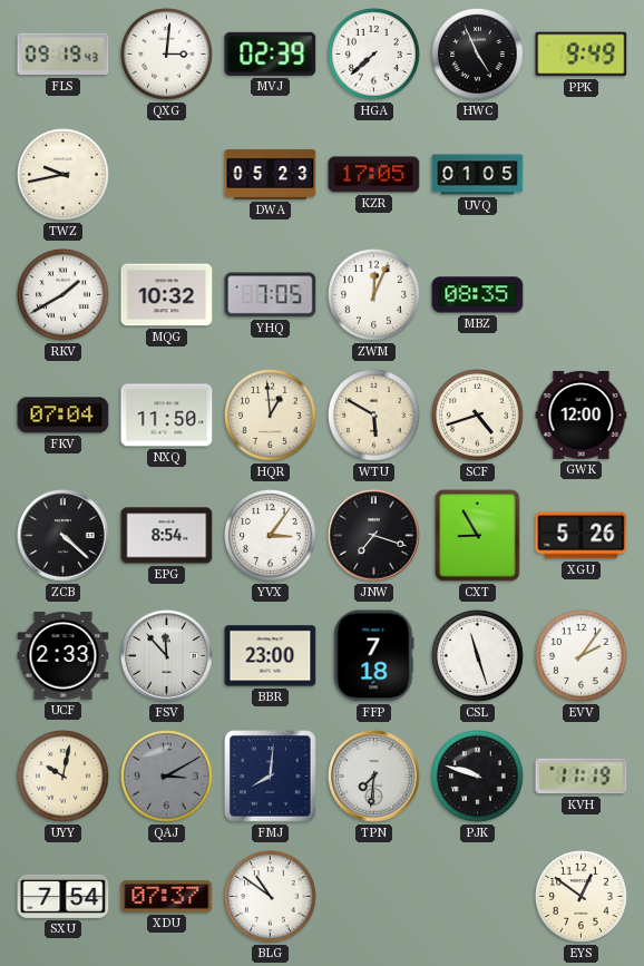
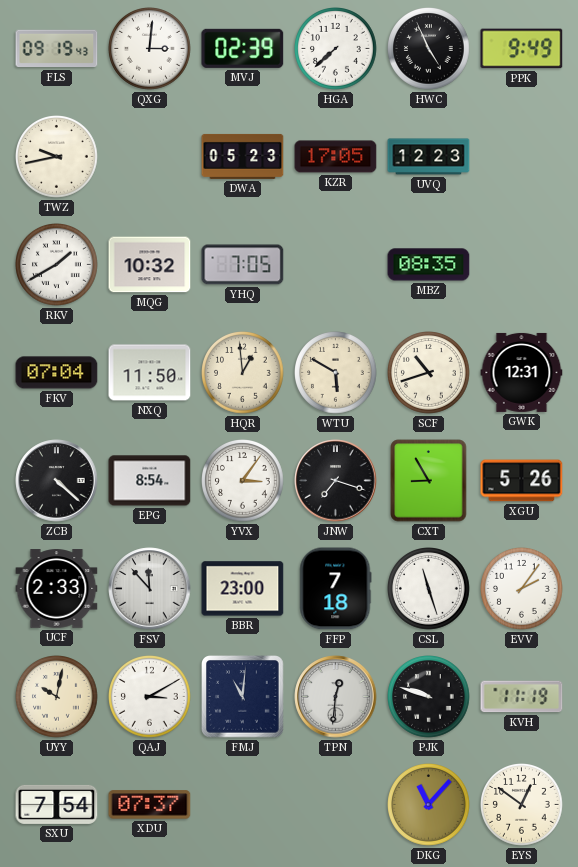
UVQ: 01:05 -> 12:23
ZWM: 12:04 -> none
SCF: 4:42 -> 10:42
GWK: 12:00 -> 12:31
QAJ dial: grey -> white
FMJ: 8:01 -> 11:01
TPN: 7:31 -> 12:31
BLG: 10:51 -> none
DKG: none -> 11:07
